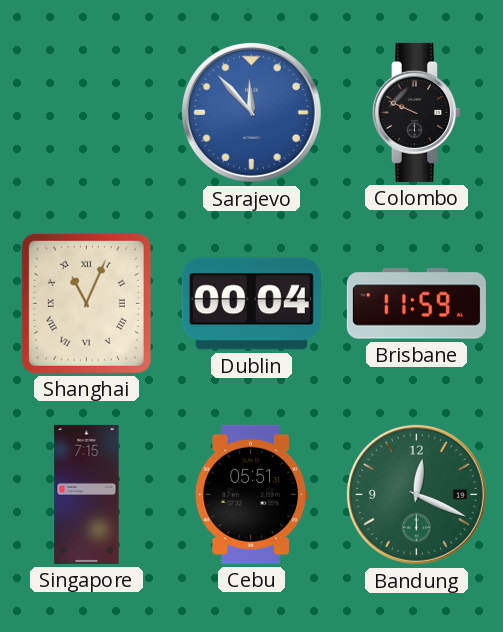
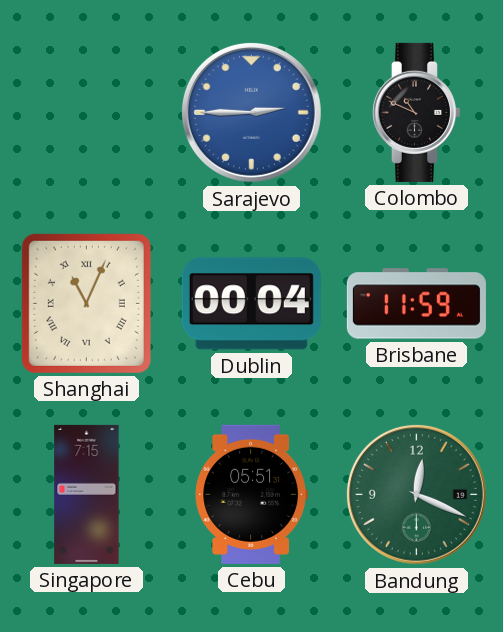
Sarajevo: 11:53 -> 2:45
Colombo: 9:49 -> 10:49
